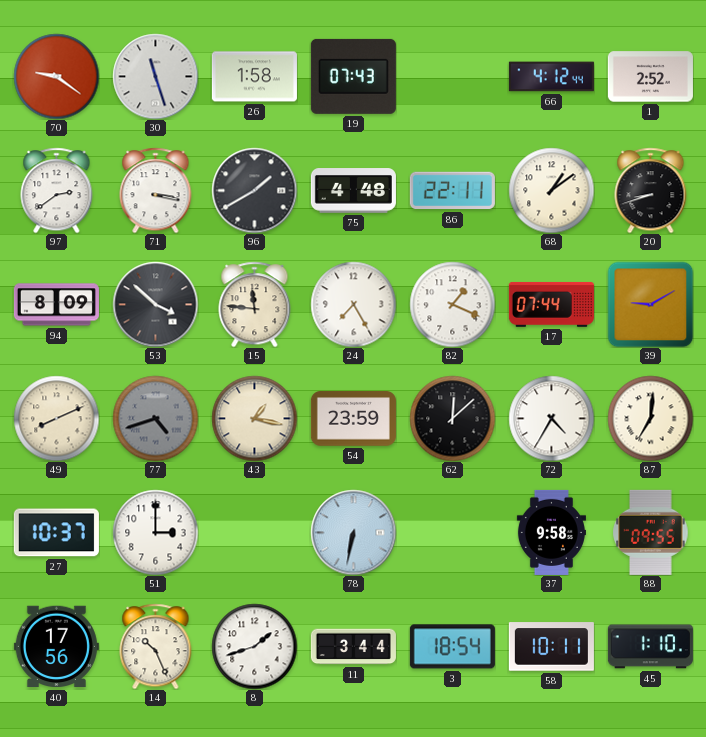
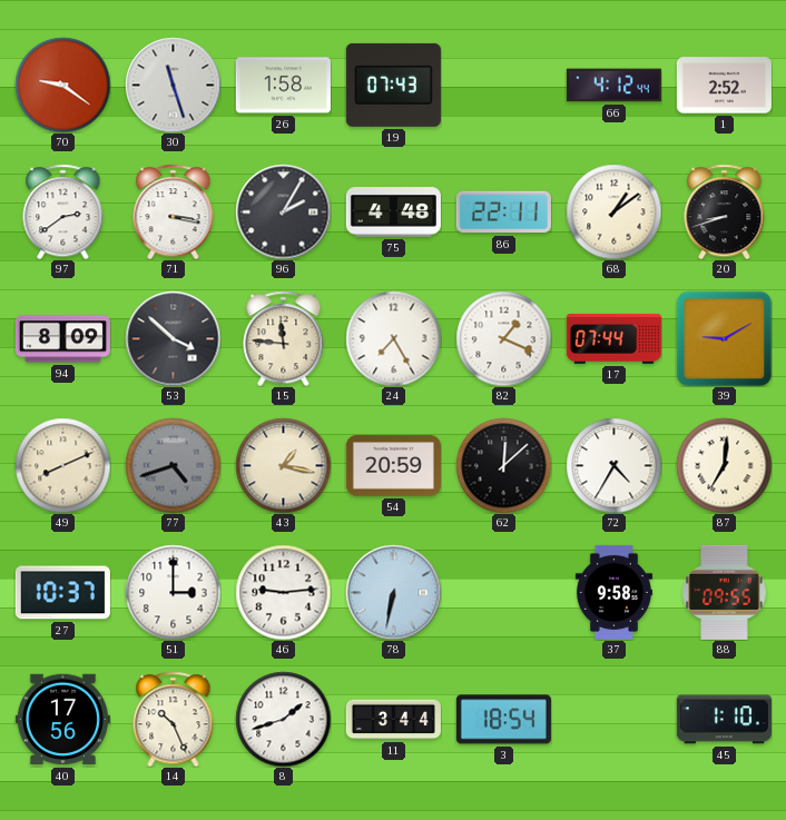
96: 1:40 -> 2:05
54: 23:59 -> 20:59
46: none -> 9:14
58: 10:11 -> none
